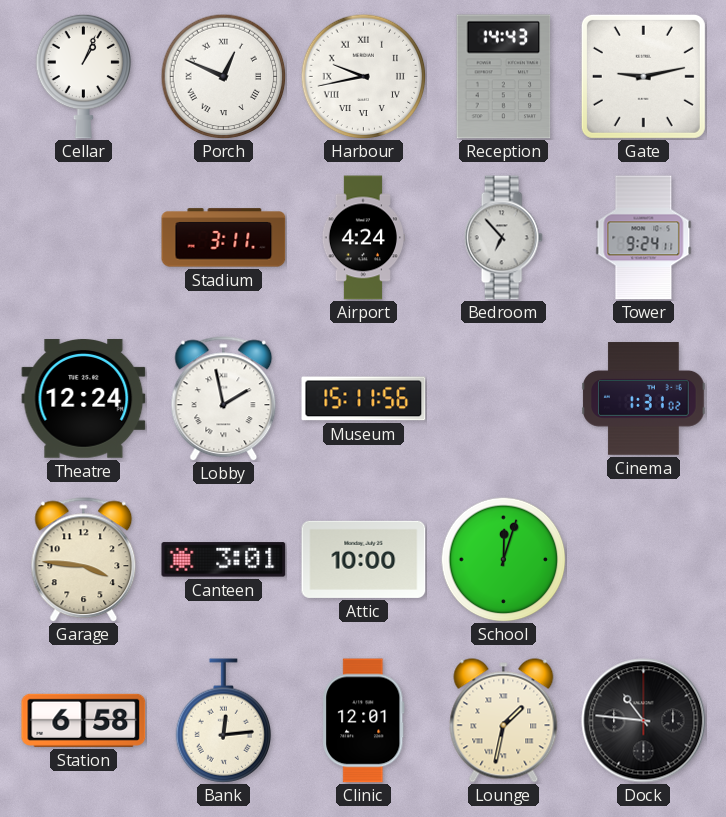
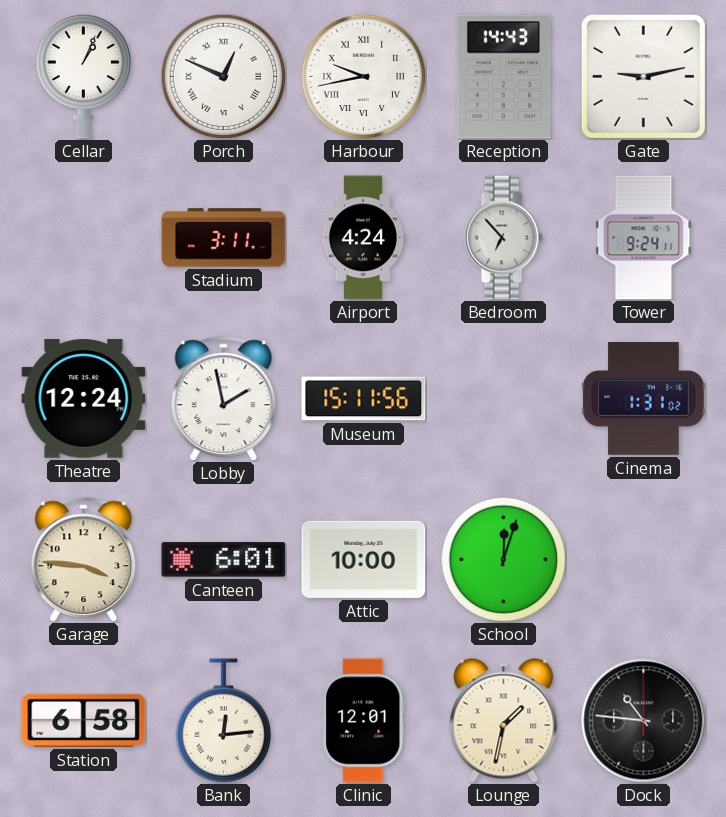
Canteen: 3:01 -> 6:01
